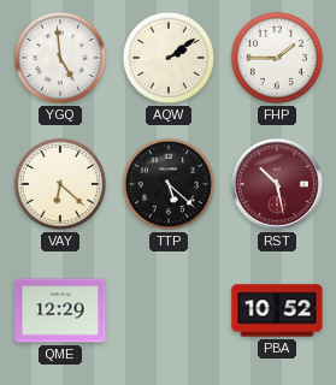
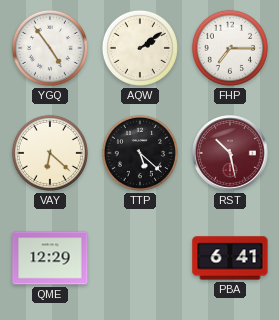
YGQ: 4:59 -> 4:54
FHP: 1:45 -> 7:15
PBA: 10:52 -> 6:41
